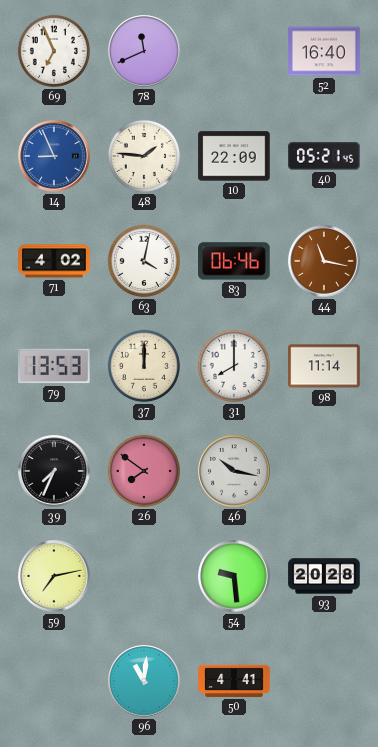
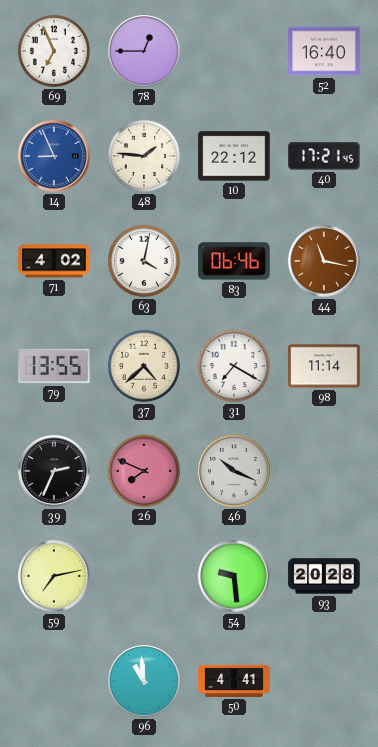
78: 11:41 -> 12:45
10: 22:09 -> 22:12
40: 05:21 -> 17:21
79: 13:53 -> 13:55
37: 12:00 -> 4:38
31: 8:00 -> 7:20
39: 7:34 -> 2:34
26: 7:51 -> 7:49
46: 10:17 -> 10:19
96: 11:01 -> 10:59
